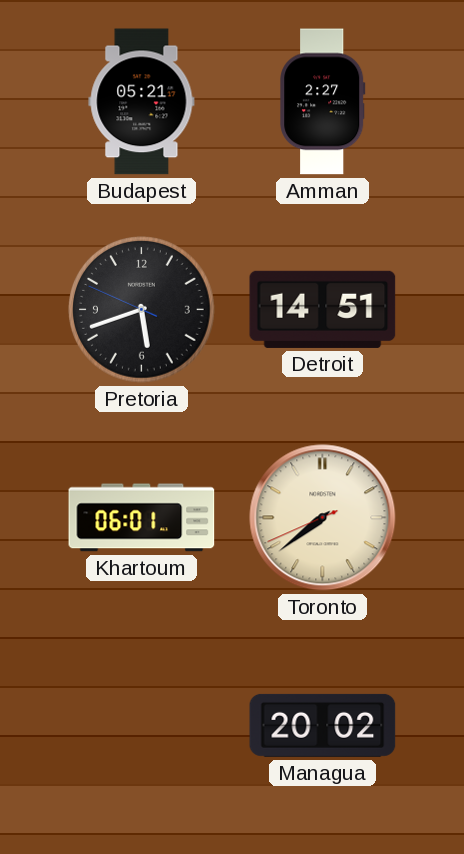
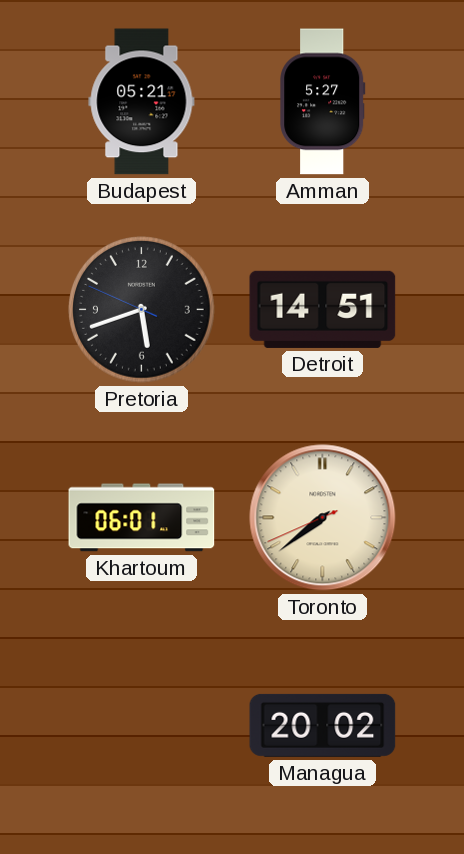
Amman: 2:27 -> 5:27
